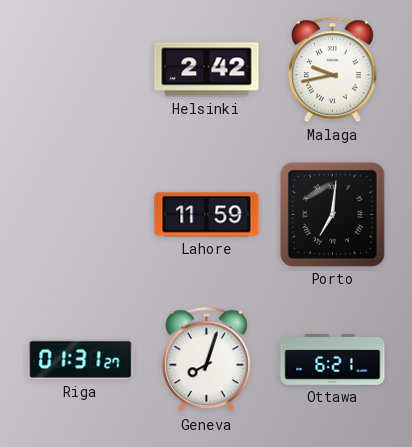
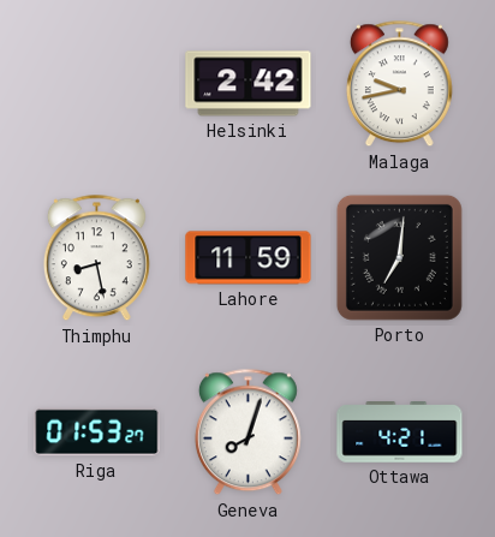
Thimphu: none -> 8:28
Riga: 01:31 -> 01:53
Ottawa: 6:21 -> 4:21
